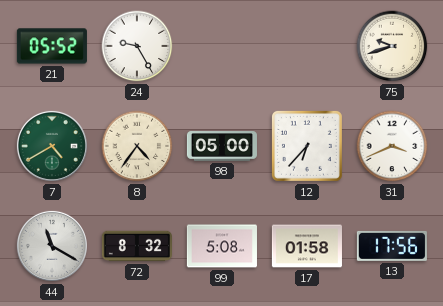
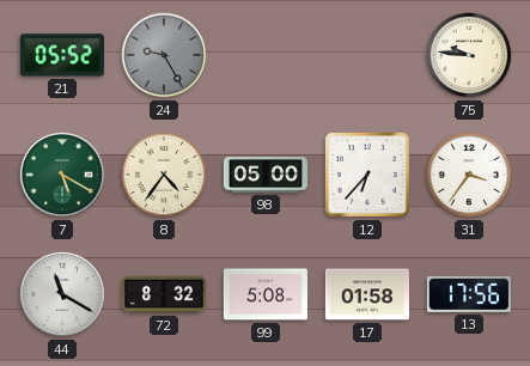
24 dial: white -> grey
75: 9:42 -> 9:46
7: 4:40 -> 5:20
31: 3:41 -> 3:36
